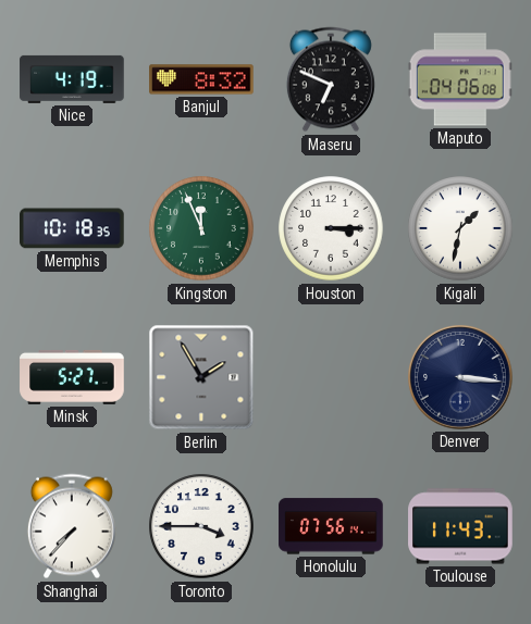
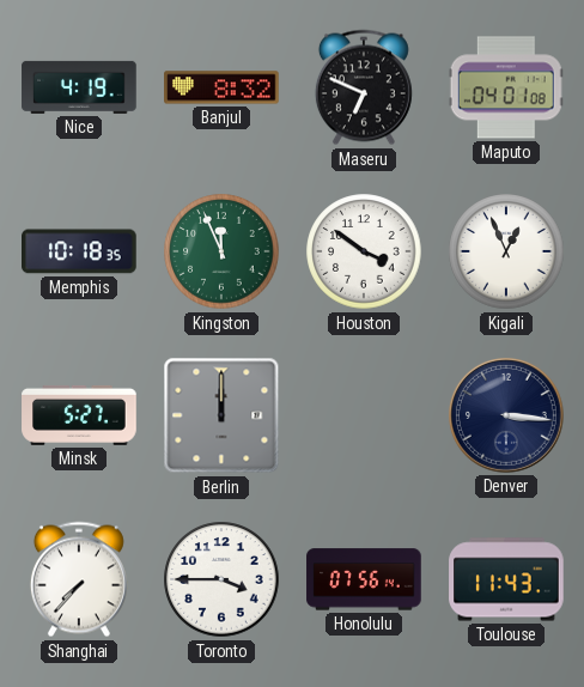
Maputo: 04:06 -> 04:01
Houston: 3:15 -> 3:51
Kigali: 1:32 -> 12:56
Berlin: 1:55 -> 12:00
